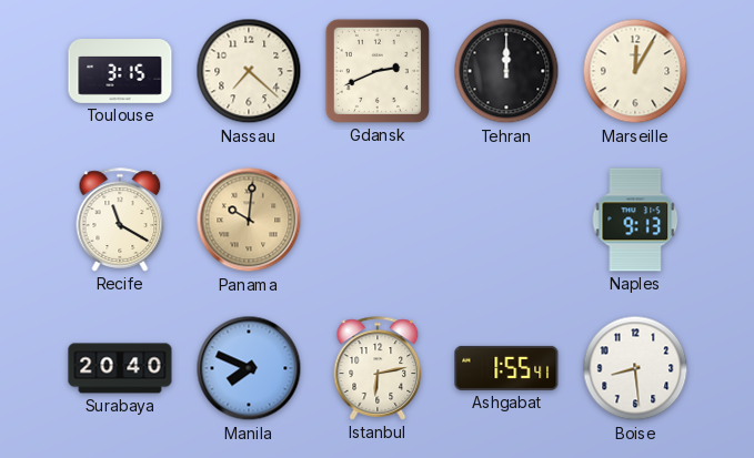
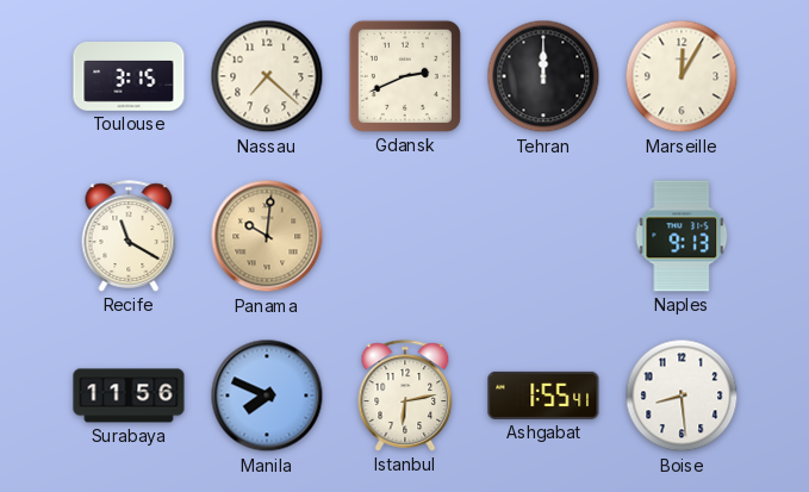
Surabaya: 20:40 -> 11:56
